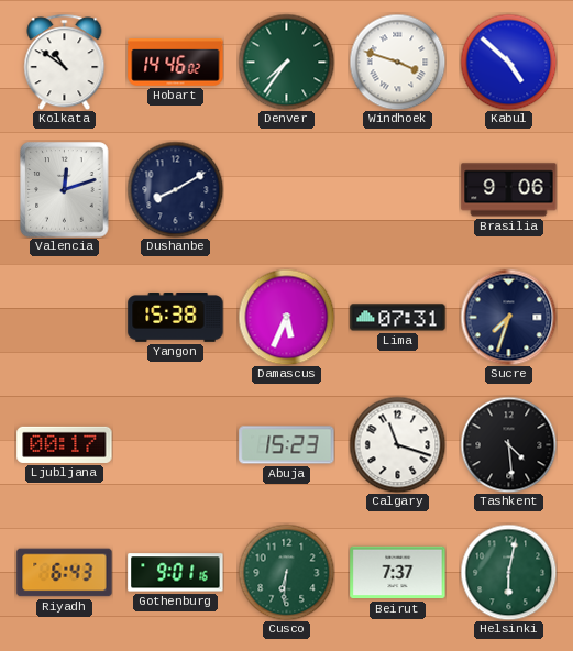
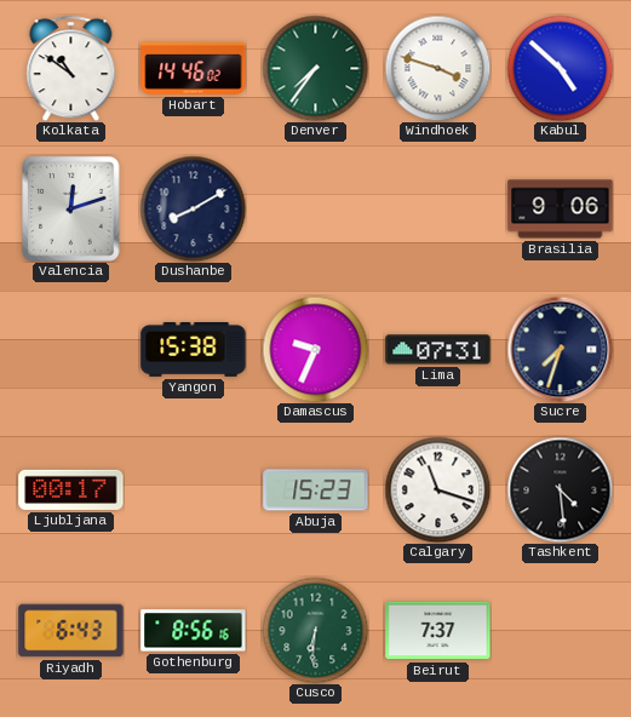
Damascus: 5:34 -> 9:34
Gothenburg: 9:01 -> 8:56
Helsinki: 6:02 -> none
